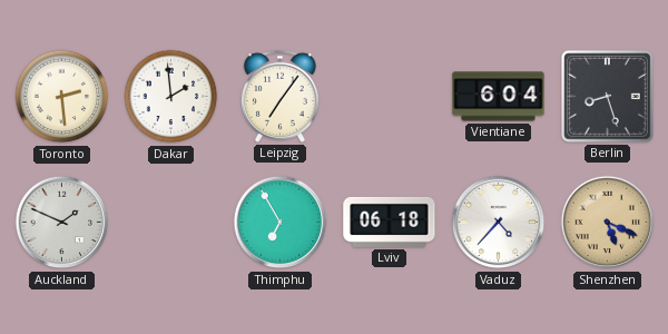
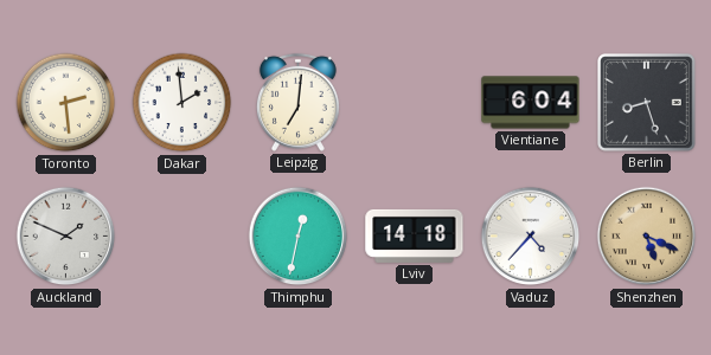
Leipzig: 7:06 -> 7:01
Thimphu: 6:55 -> 12:32
Lviv: 06:18 -> 14:18
